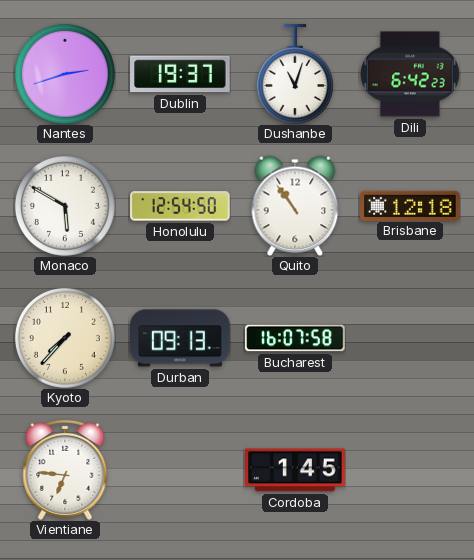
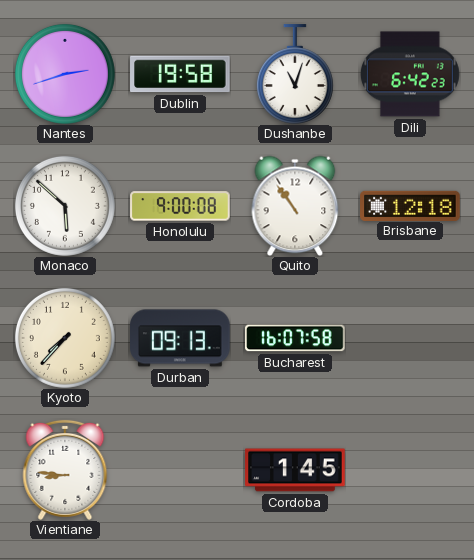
Dublin: 19:37 -> 19:58
Monaco: 5:50 -> 5:52
Honolulu: 12:54 -> 9:00
Vientiane: 6:46 -> 8:46
